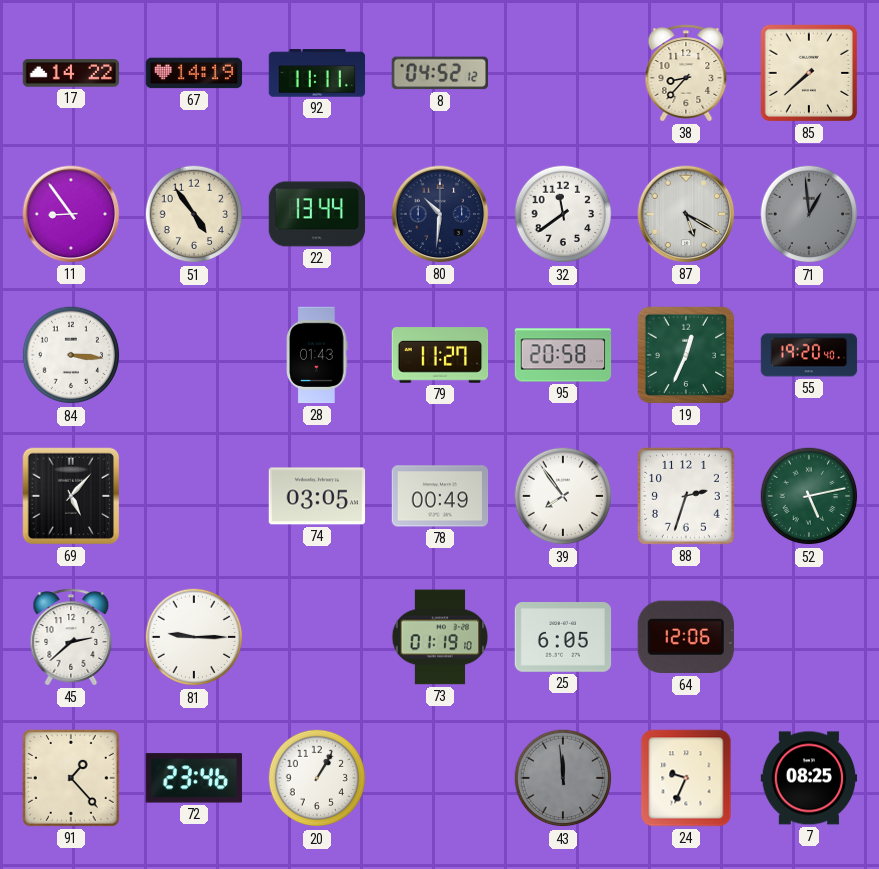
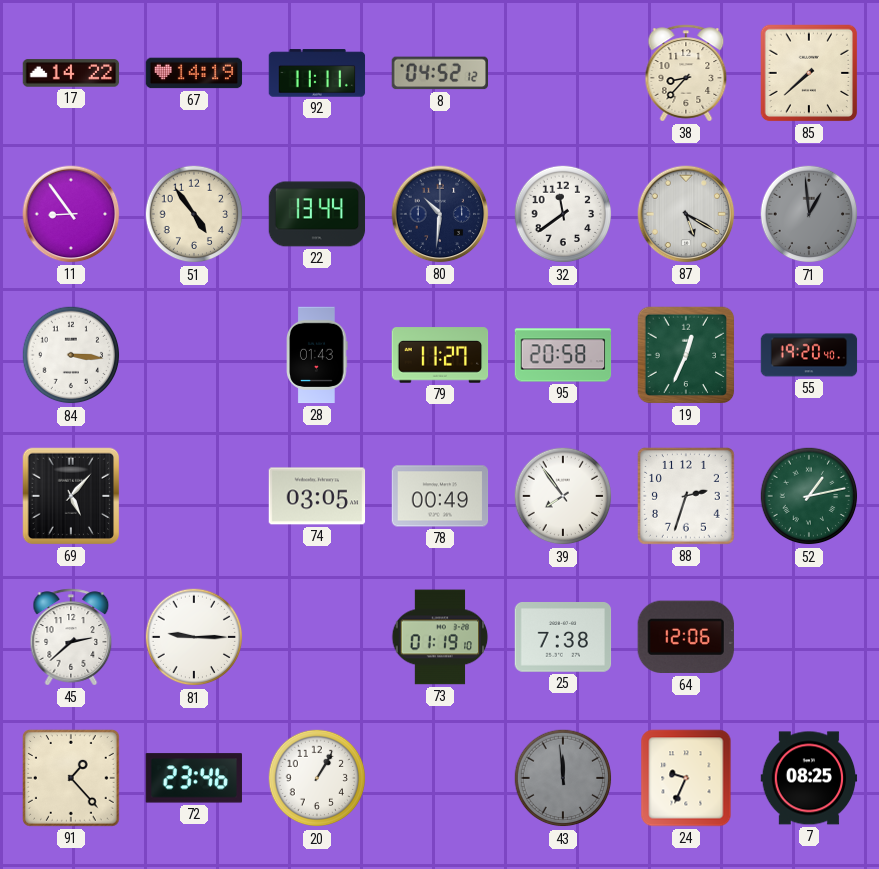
52: 5:13 -> 1:13
25: 6:05 -> 7:38
